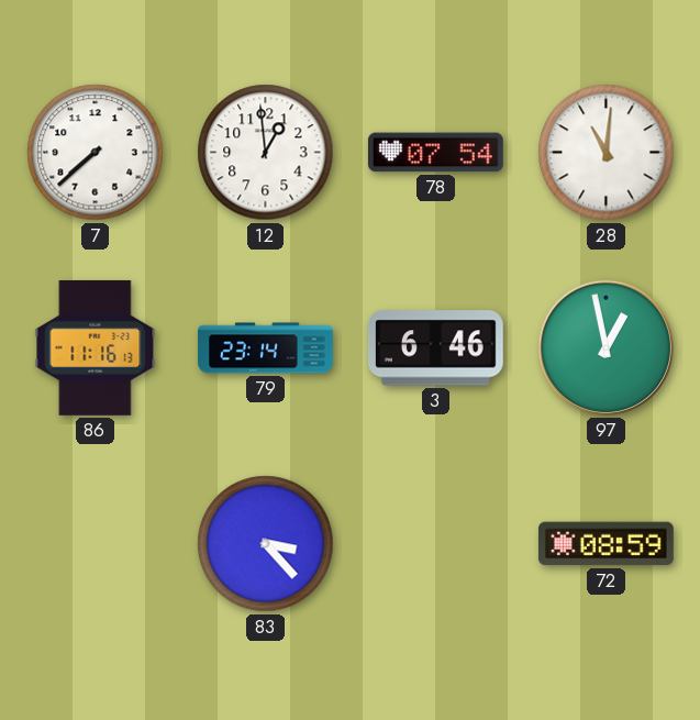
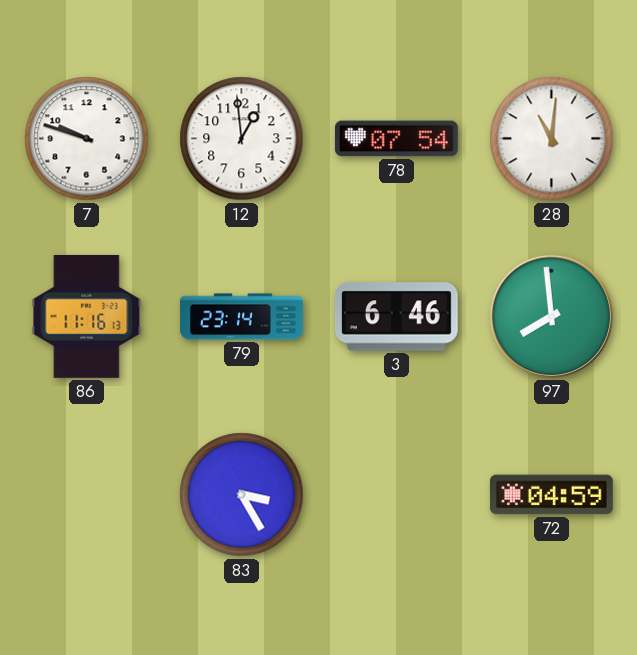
7: 7:38 -> 9:48
97: 12:58 -> 7:59
83: 3:23 -> 3:25
72: 08:59 -> 04:59
